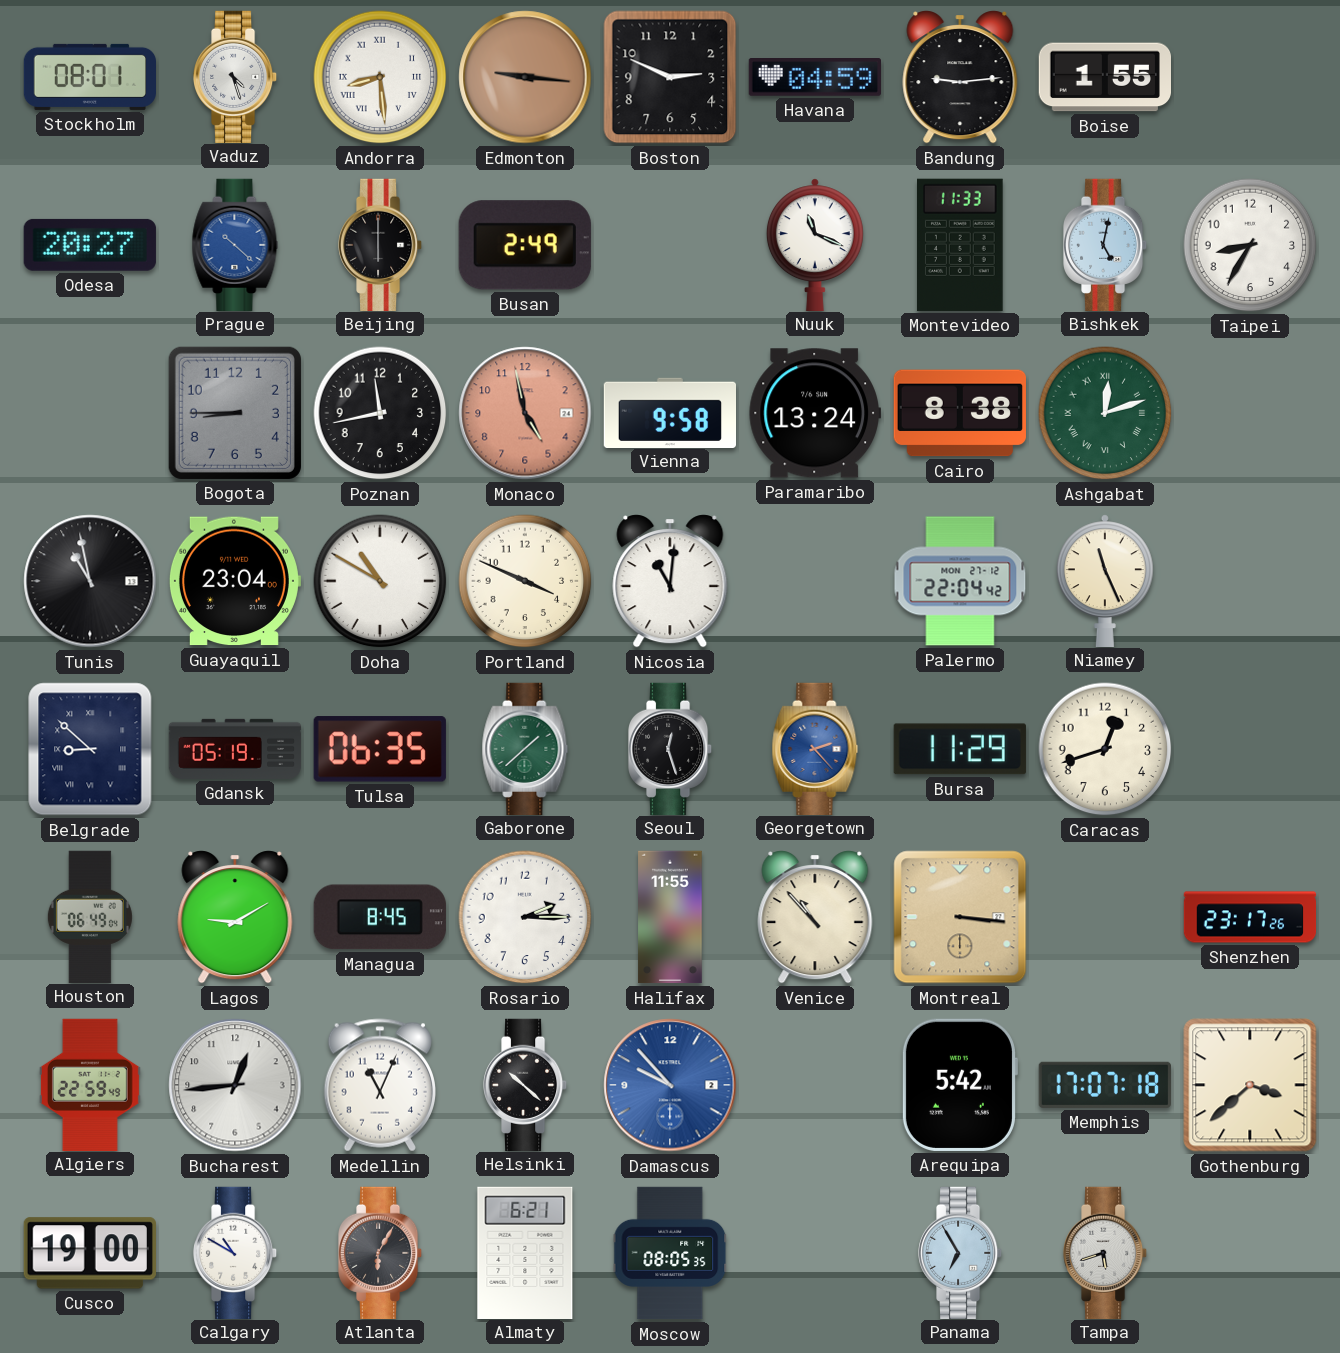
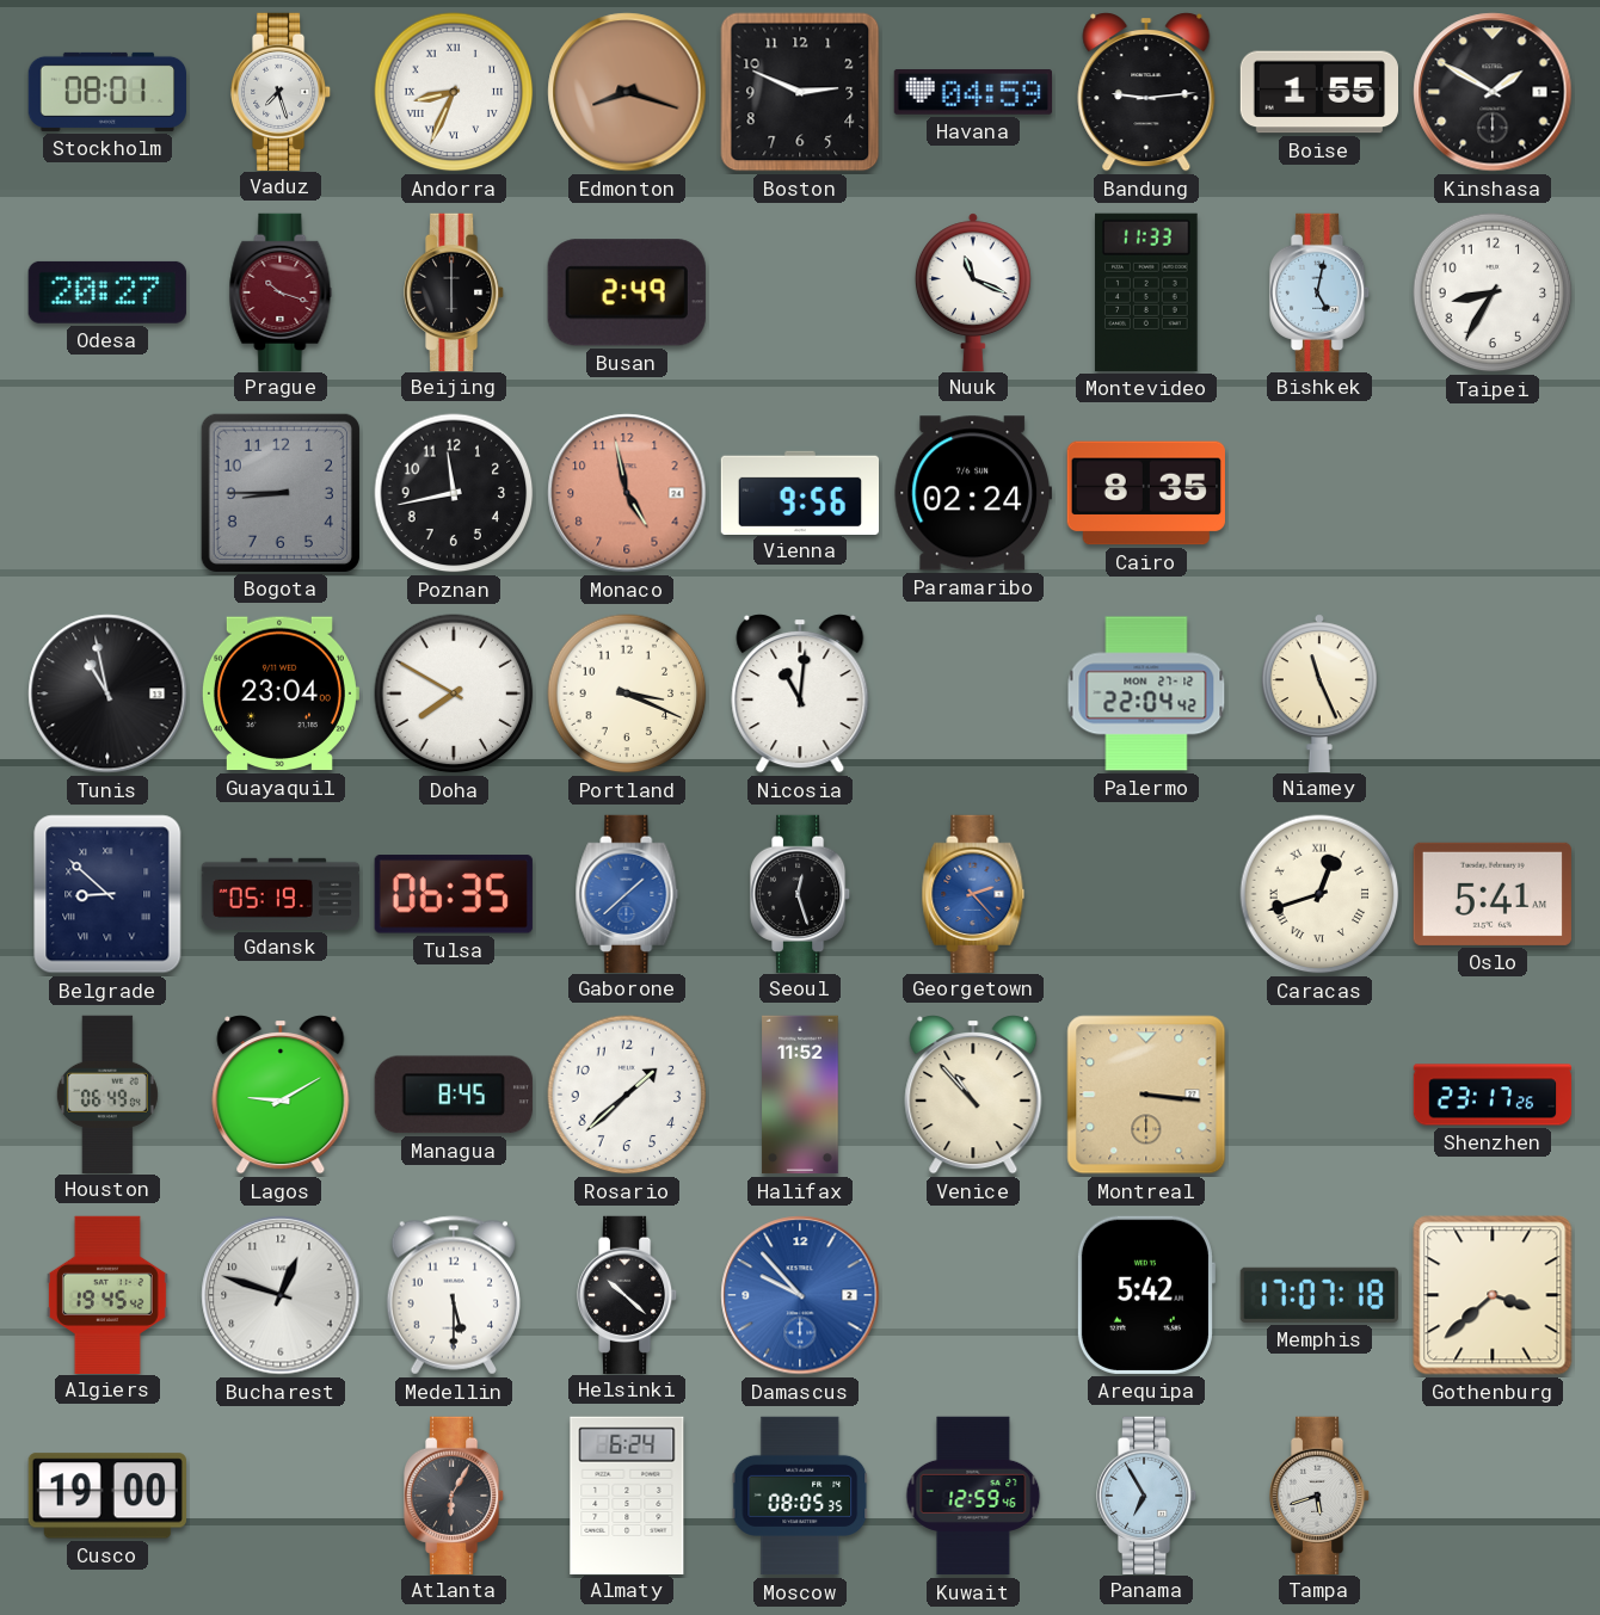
Vaduz: 4:27 -> 7:27
Andorra: 8:29 -> 8:34
Edmonton: 9:16 -> 8:18
Kinshasa: none -> 1:50
Prague: 10:22 -> 10:18
Prague dial: blue -> burgundy
Vienna: 9:58 -> 9:56
Paramaribo: 13:24 -> 02:24
Cairo: 8:38 -> 8:35
Ashgabat: 12:12 -> none
Doha: 10:50 -> 7:50
Portland: 3:49 -> 3:19
Gaborone dial: green -> blue
Bursa: 11:29 -> none
Caracas numerals: Arabic -> Roman
Oslo: none -> 5:41
Rosario: 2:15 -> 1:38
Halifax: 11:55 -> 11:52
Algiers: 22:59 -> 19:45
Bucharest: 12:44 -> 12:48
Medellin: 11:04 -> 5:30
Calgary: 10:50 -> none
Almaty: 6:21 -> 6:24
Kuwait: none -> 12:59
